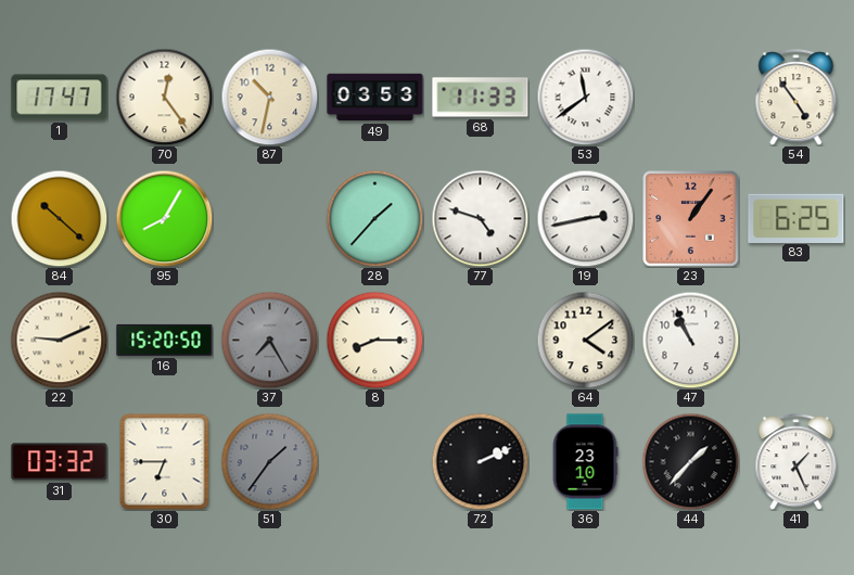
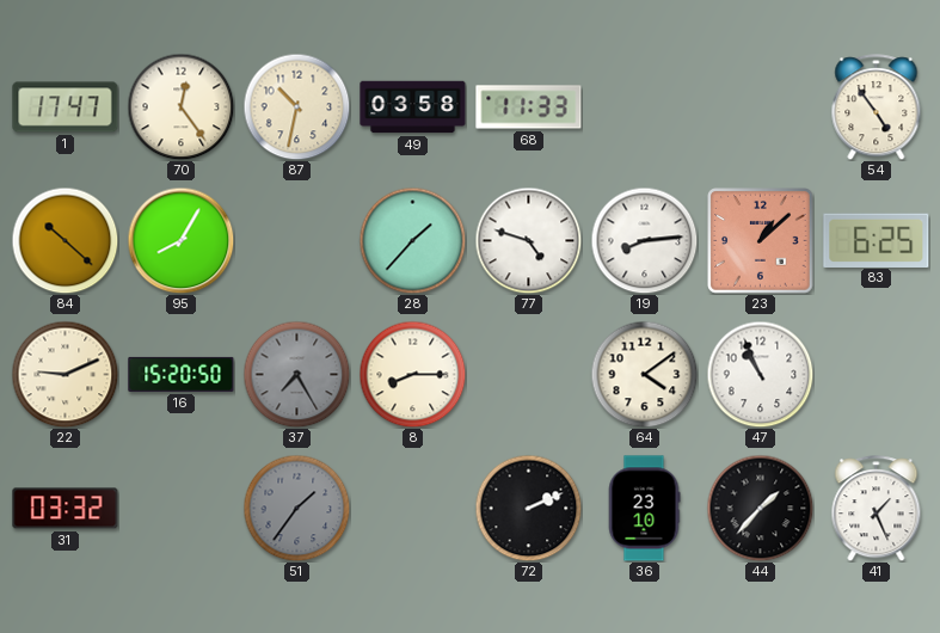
49: 03:53 -> 03:58
53: 11:39 -> none
19: 2:43 -> 8:14
23: 1:06 -> 1:08
30: 6:45 -> none
